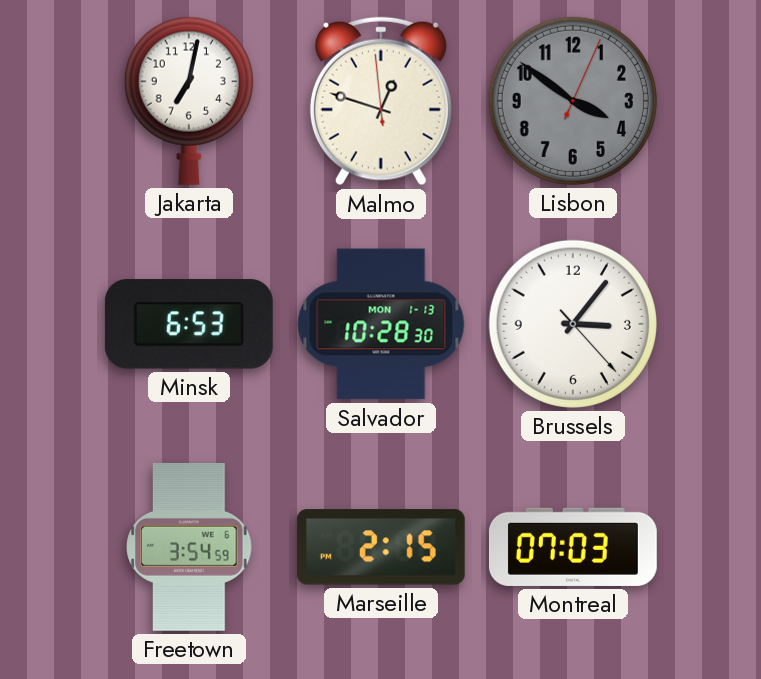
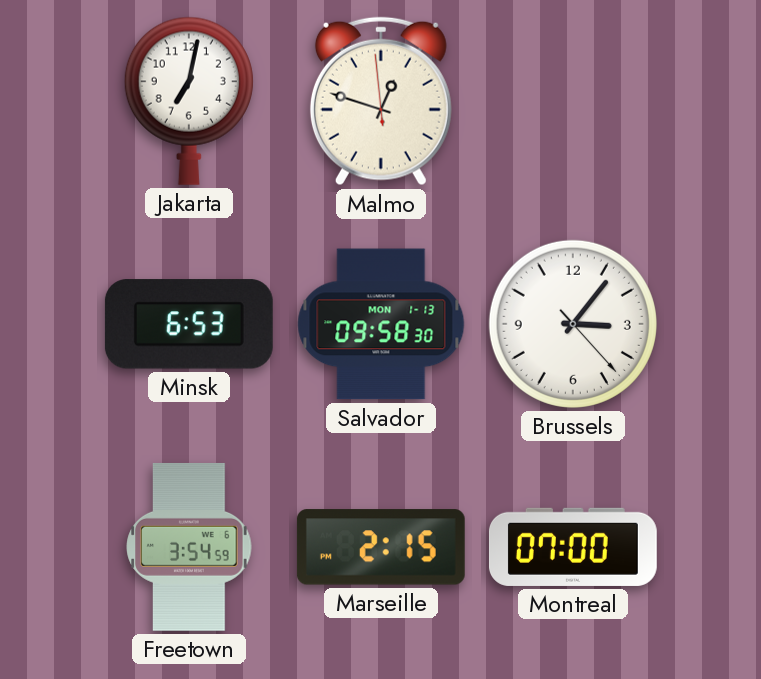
Lisbon: 3:51 -> none
Salvador: 10:28 -> 09:58
Montreal: 07:03 -> 07:00
